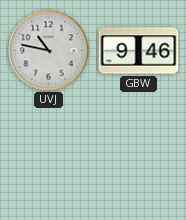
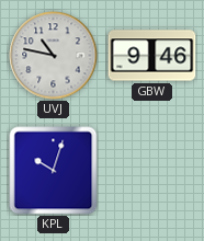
KPL: none -> 10:03
